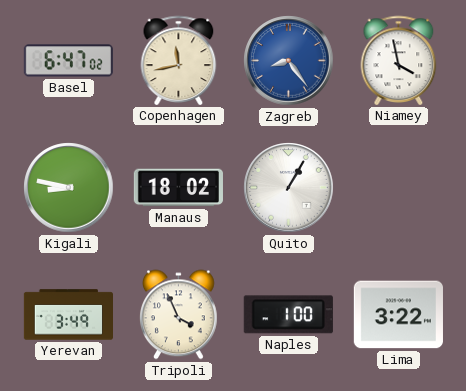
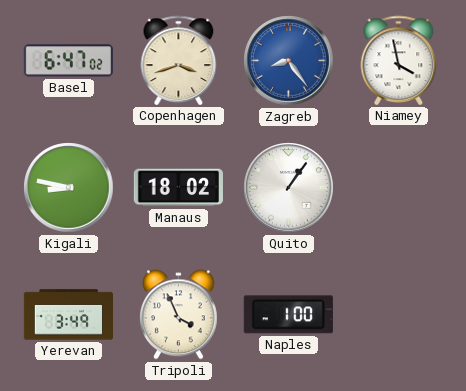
Copenhagen: 11:43 -> 3:42
Quito: 1:05 -> 1:06
Lima: 3:22 -> none
